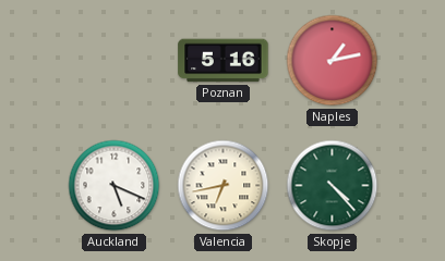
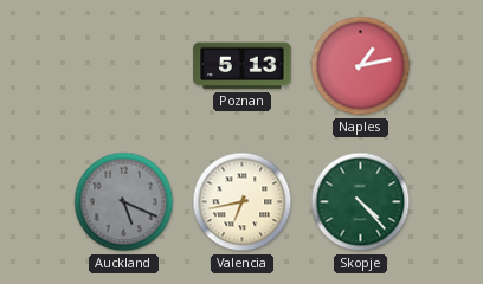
Poznan: 5:16 -> 5:13
Auckland dial: white -> grey
